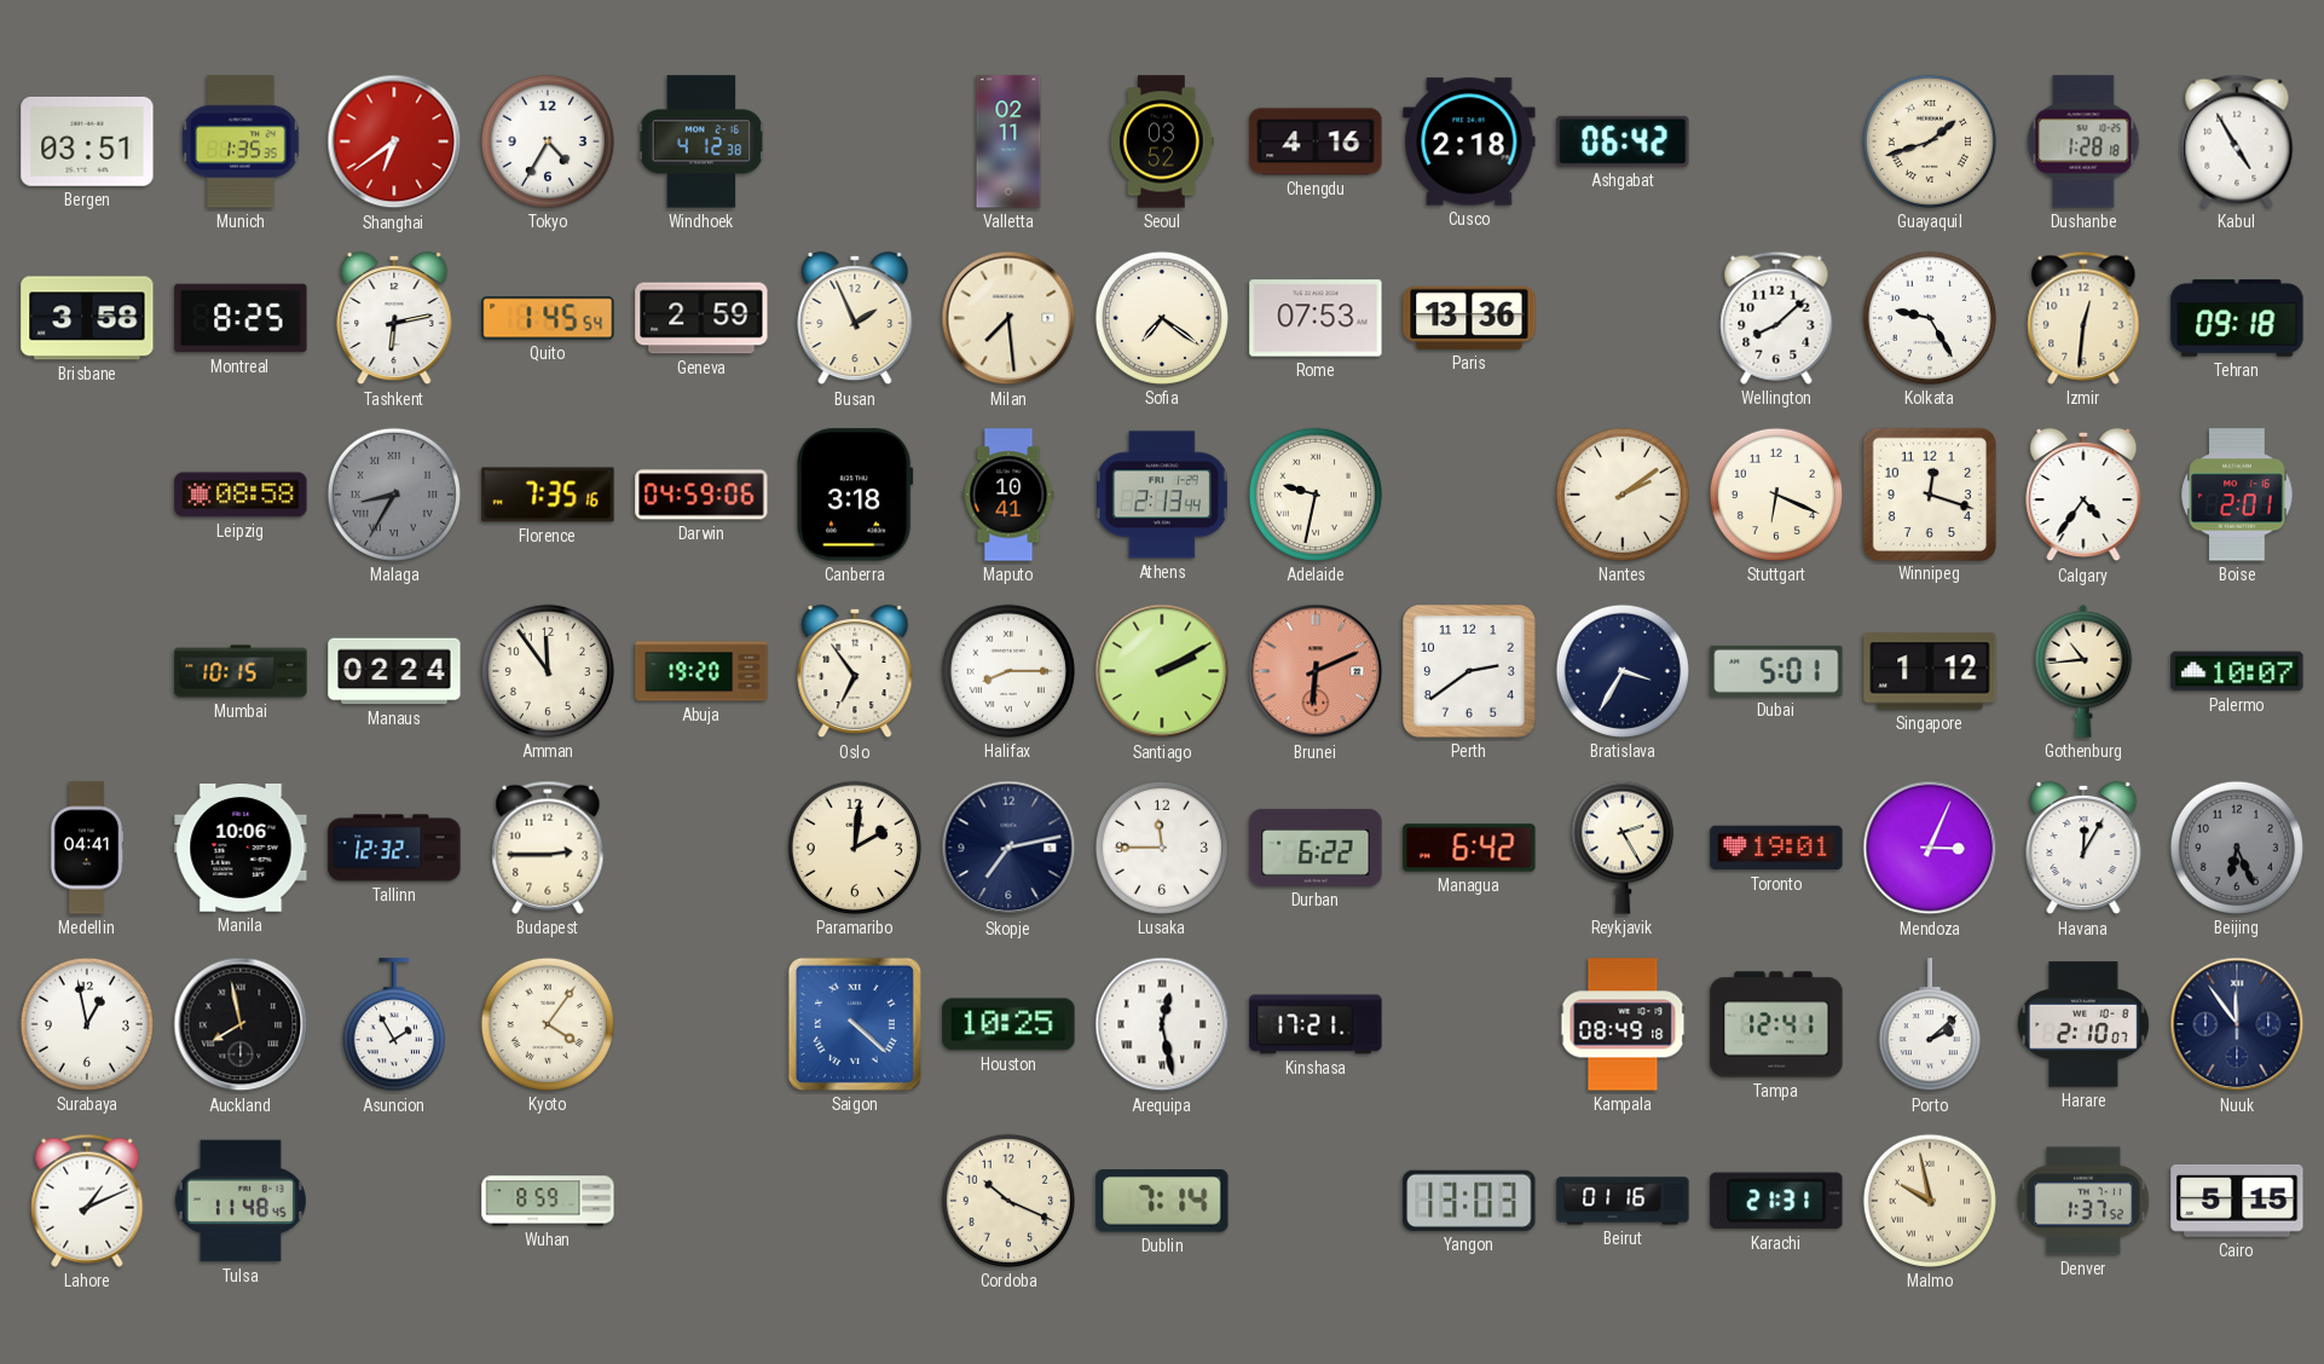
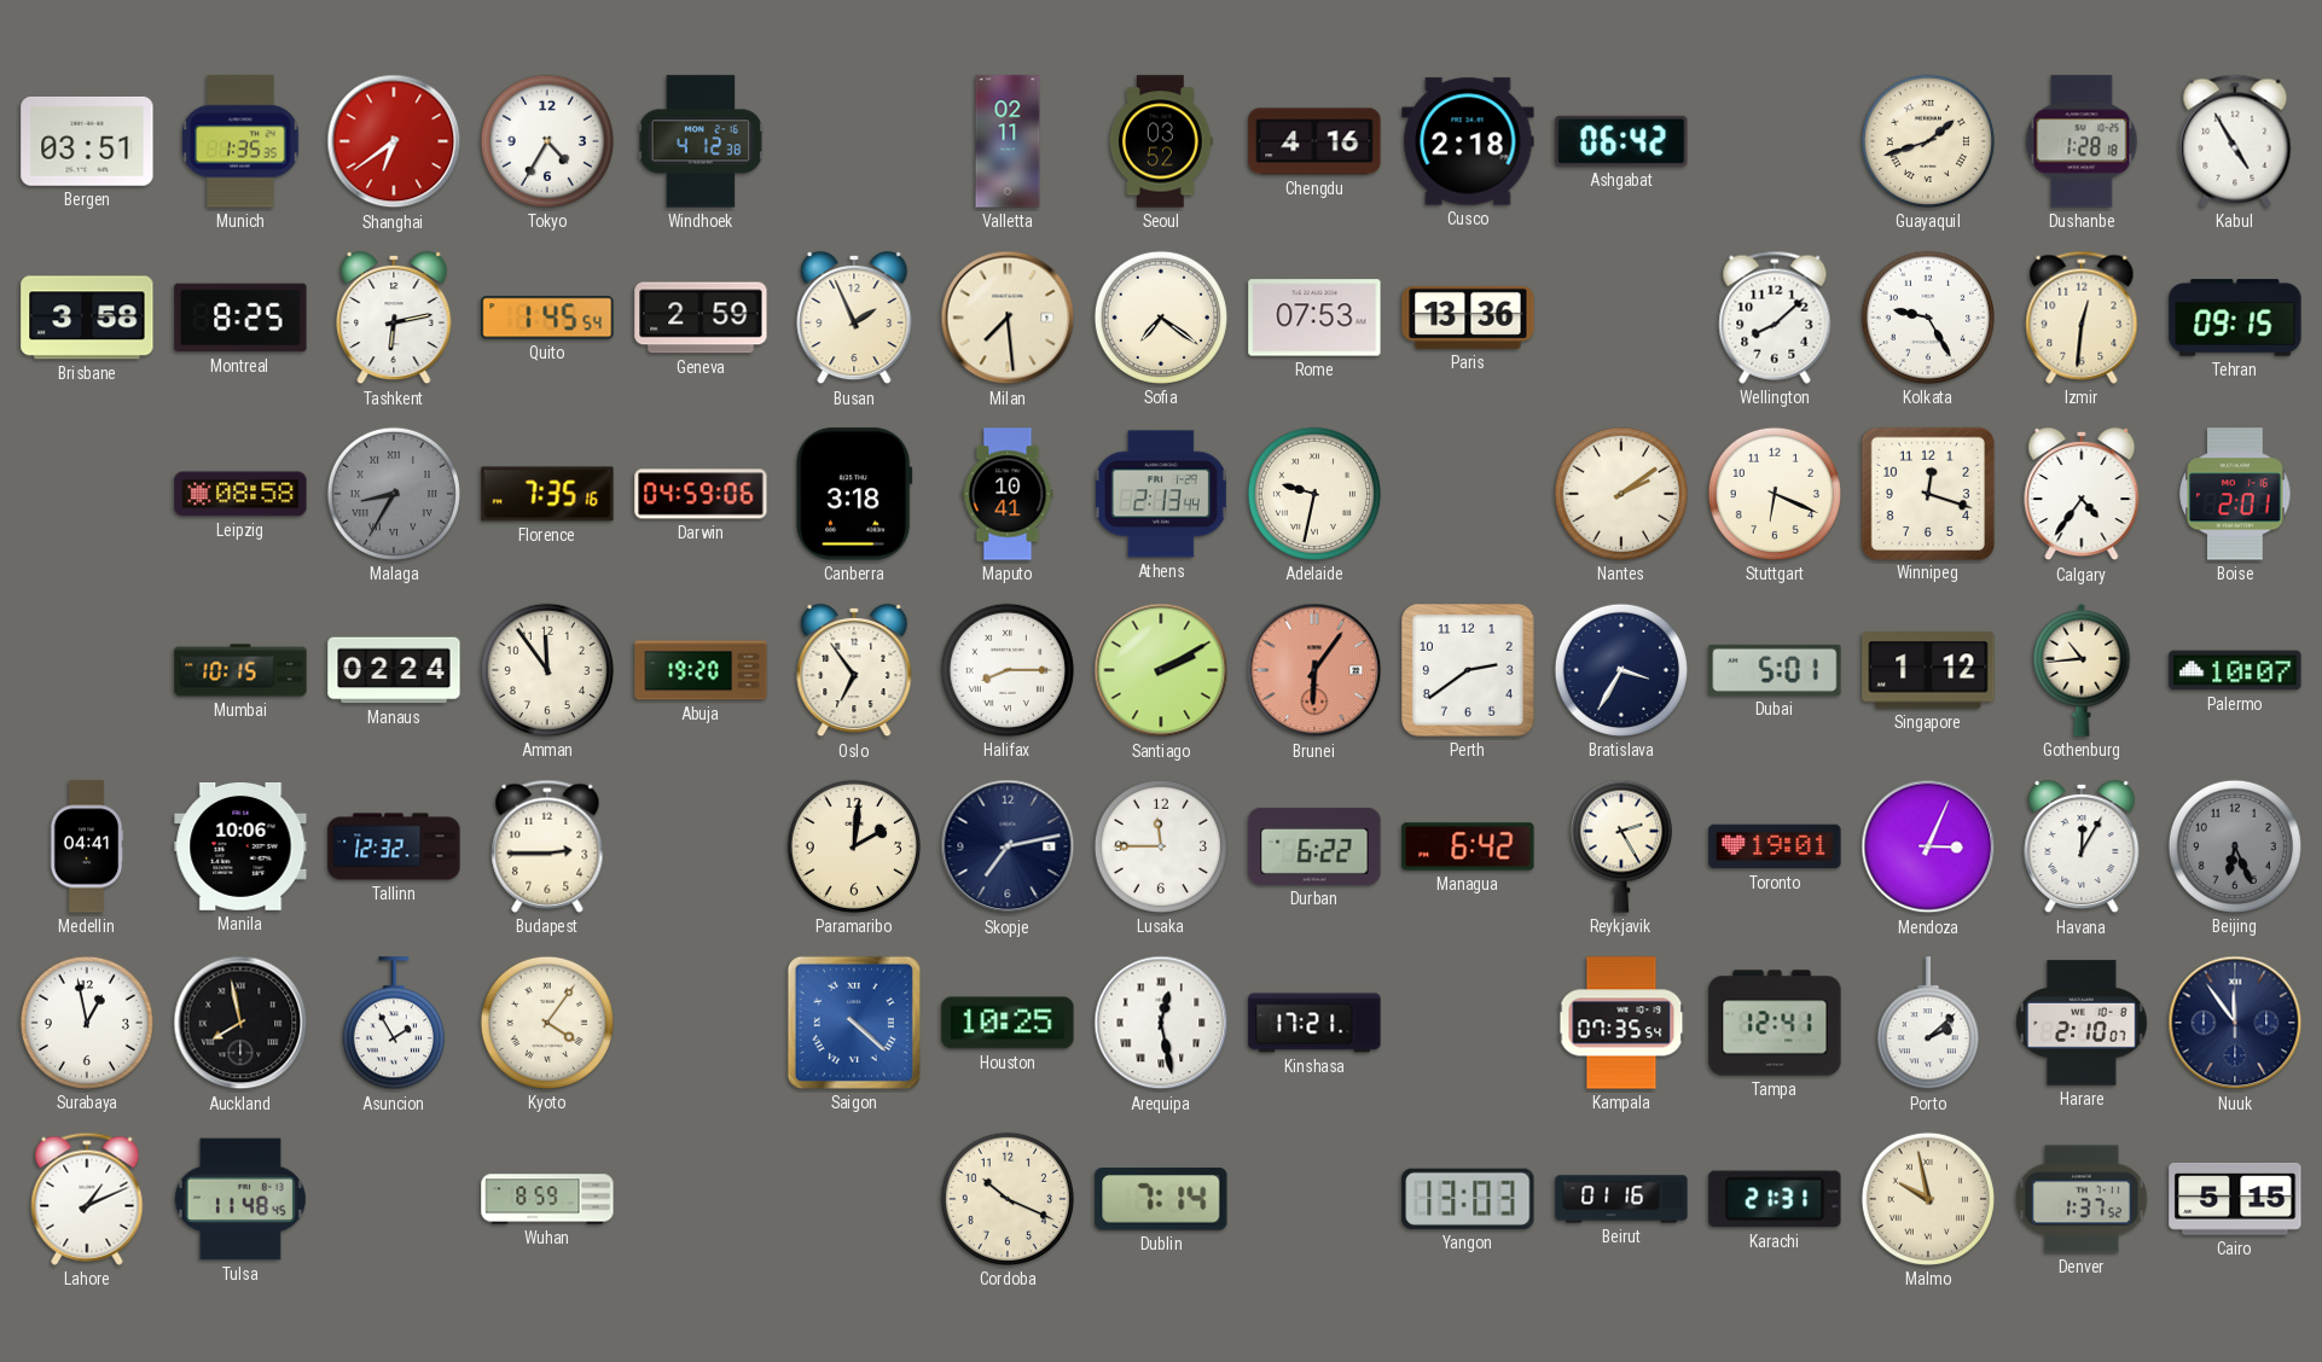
Tehran: 09:18 -> 09:15
Brunei: 6:11 -> 6:06
Kampala: 08:49 -> 07:35
